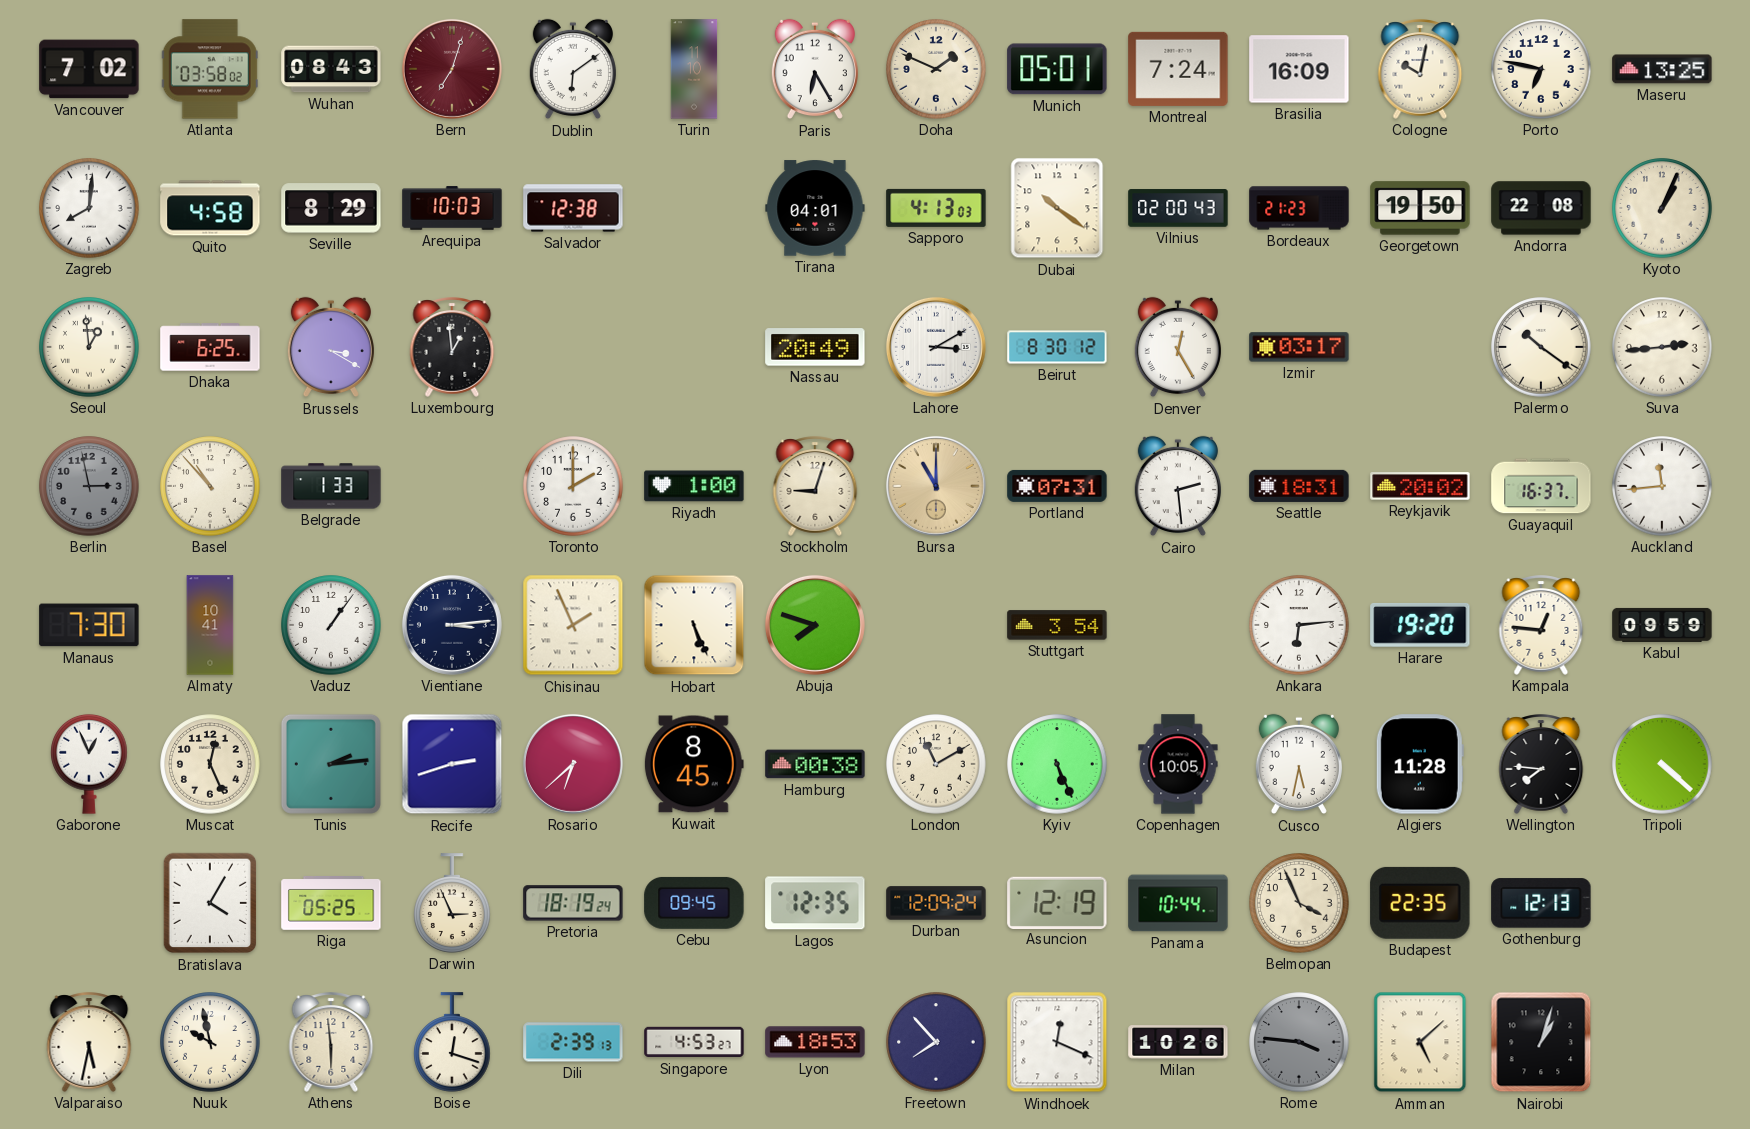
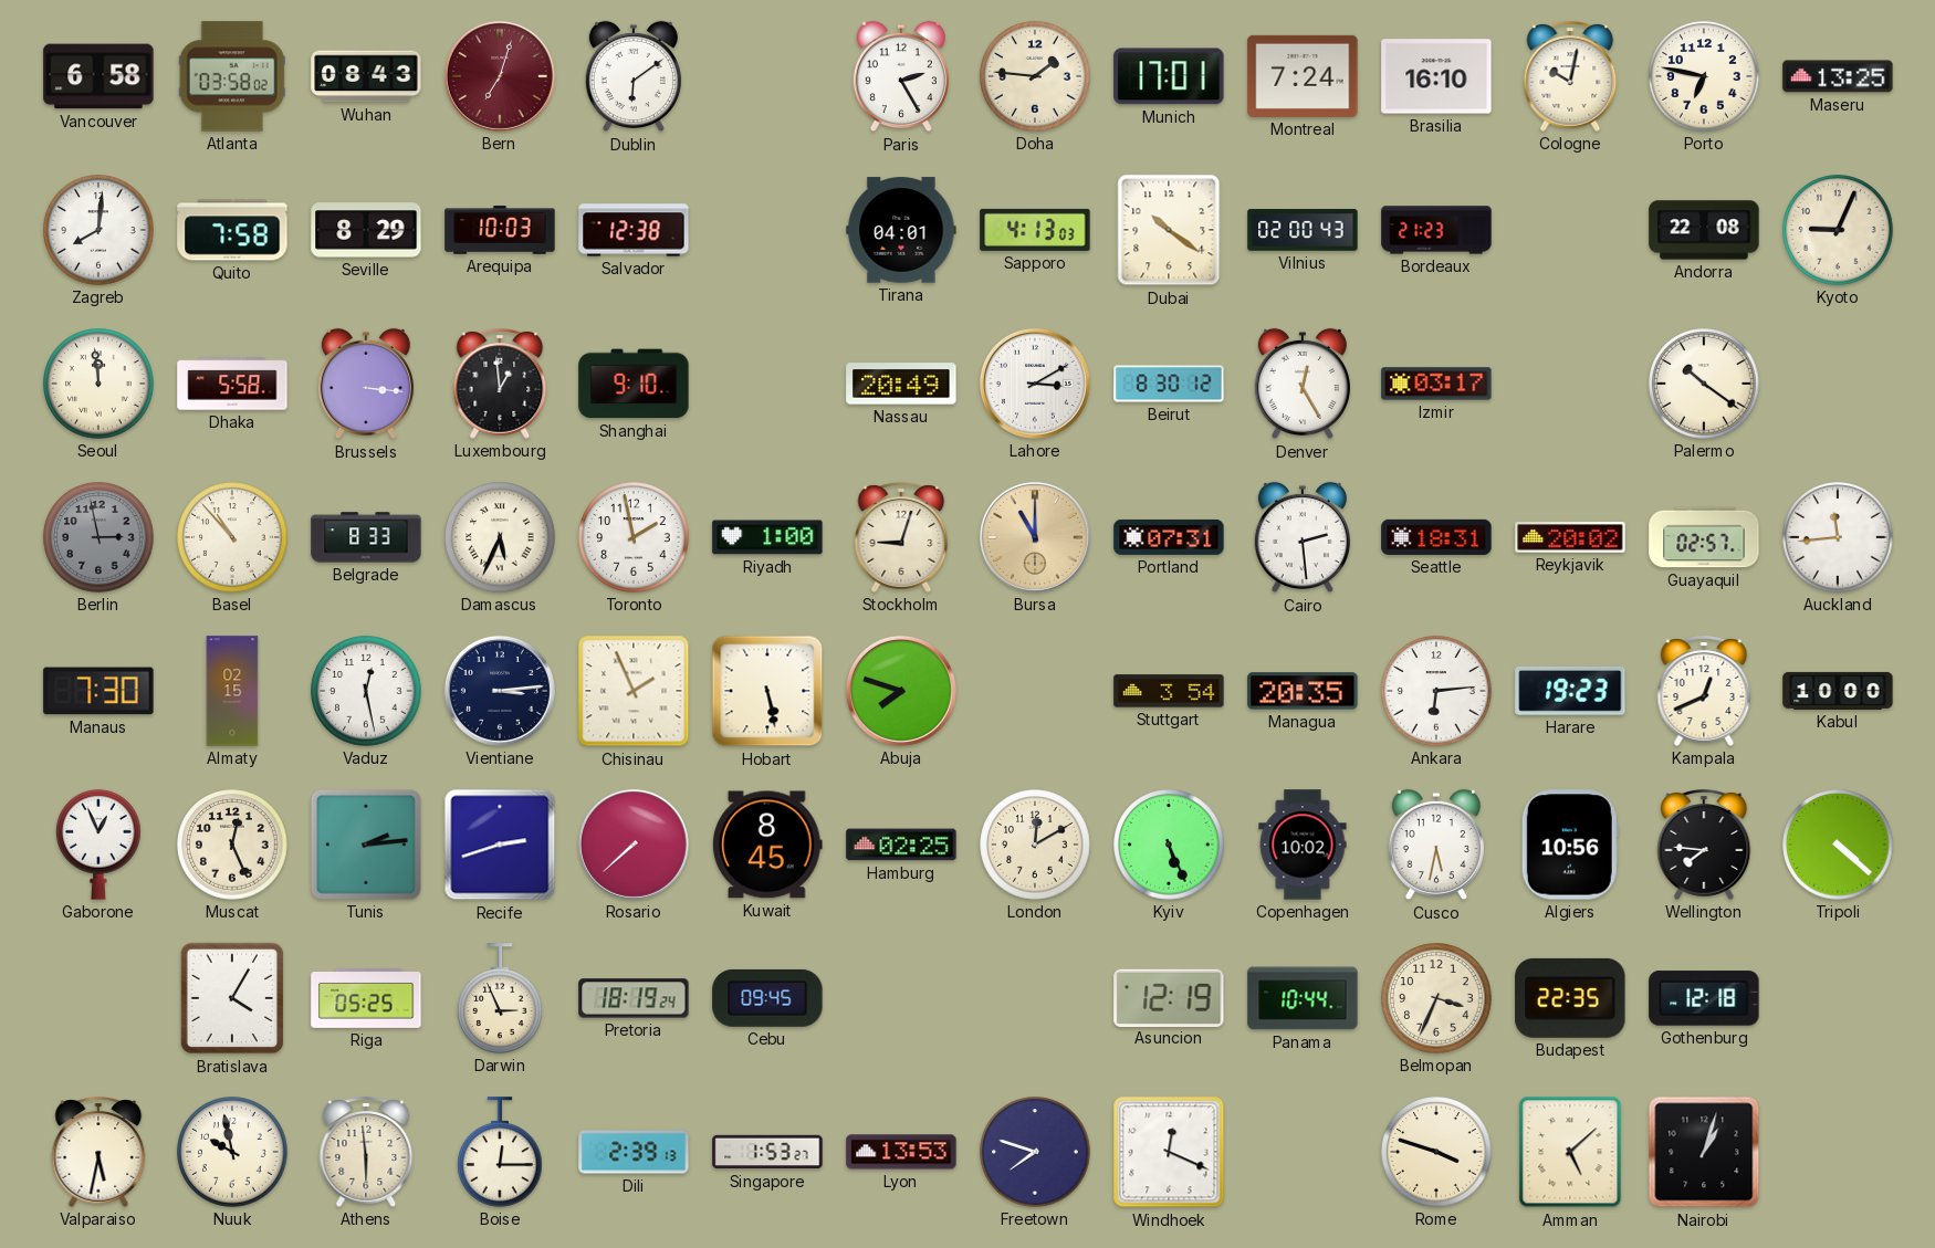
Vancouver: 7:02 -> 6:58
Turin: 11:10 -> none
Paris: 6:25 -> 2:25
Doha: 1:49 -> 1:46
Munich: 05:01 -> 17:01
Brasilia: 16:09 -> 16:10
Quito: 4:58 -> 7:58
Georgetown: 19:50 -> none
Kyoto: 1:04 -> 9:04
Seoul: 12:59 -> 11:59
Dhaka: 6:25 -> 5:58
Brussels: 3:20 -> 3:16
Shanghai: none -> 9:10
Suva: 2:44 -> none
Belgrade: 1:33 -> 8:33
Damascus: none -> 5:34
Toronto: 2:00 -> 1:58
Guayaquil: 16:37 -> 02:57
Almaty: 10:41 -> 02:15
Vaduz: 1:06 -> 12:28
Hobart: 5:26 -> 5:28
Managua: none -> 20:35
Harare: 19:20 -> 19:23
Kampala: 12:46 -> 12:41
Kabul: 09:59 -> 10:00
Rosario: 6:38 -> 7:38
Hamburg: 00:38 -> 02:25
London: 11:10 -> 12:10
Copenhagen: 10:05 -> 10:02
Algiers: 11:28 -> 10:56
Lagos: 12:35 -> none
Durban: 12:09 -> none
Belmopan: 3:56 -> 3:34
Gothenburg: 12:13 -> 12:18
Boise: 12:18 -> 12:15
Singapore: 4:53 -> 1:53
Lyon: 18:53 -> 13:53
Freetown: 7:53 -> 7:48
Milan: 10:26 -> none
Rome: 3:46 -> 3:48
Rome dial: grey -> cream
